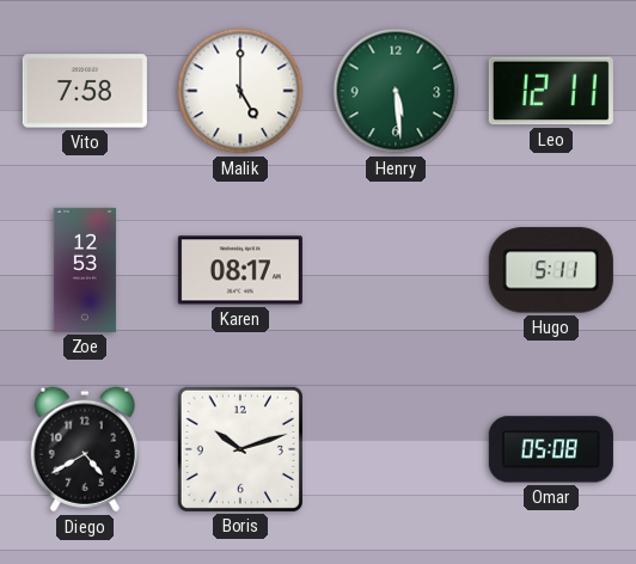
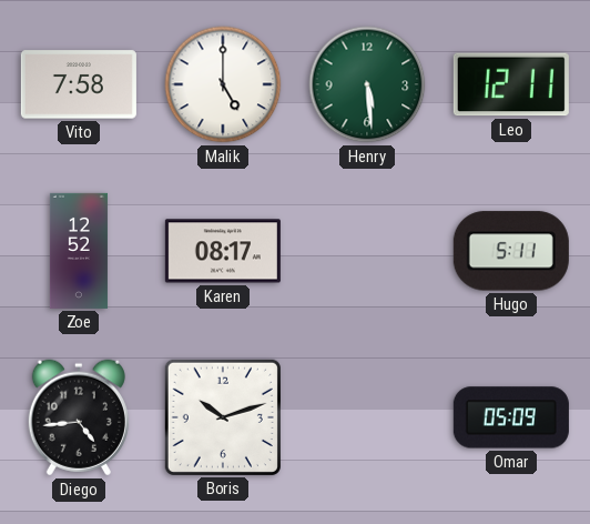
Zoe: 12:53 -> 12:52
Diego: 4:40 -> 4:44
Omar: 05:08 -> 05:09
